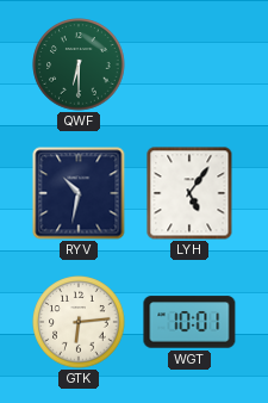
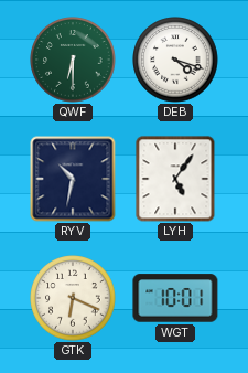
DEB: none -> 4:18
GTK: 6:14 -> 6:19
